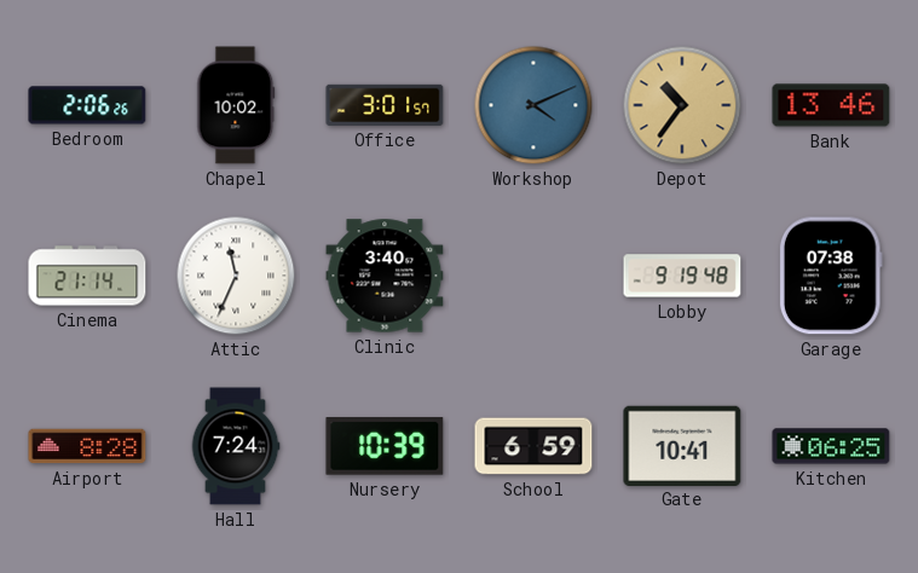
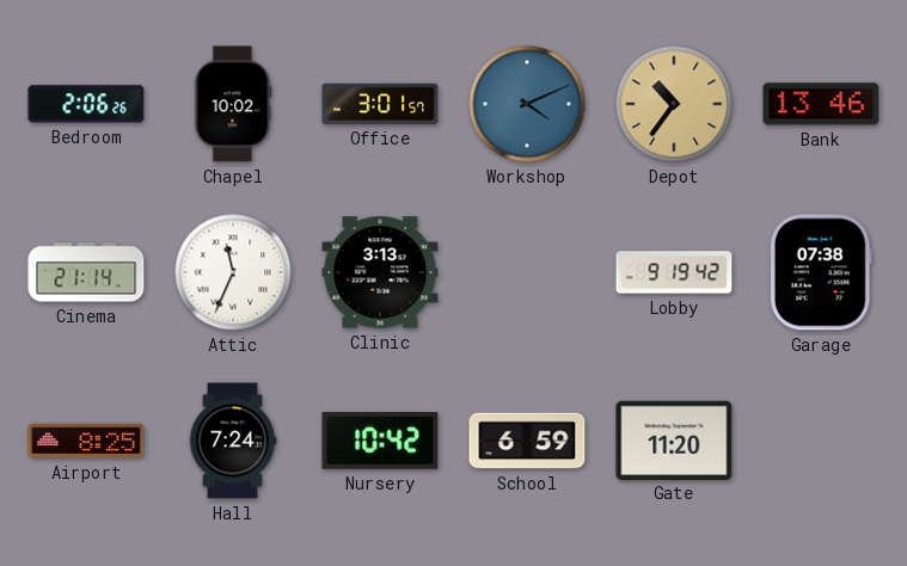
Clinic: 3:40 -> 3:13
Lobby: 9:19:48 -> 9:19:42
Airport: 8:28 -> 8:25
Nursery: 10:39 -> 10:42
Gate: 10:41 -> 11:20
Kitchen: 06:25 -> none
